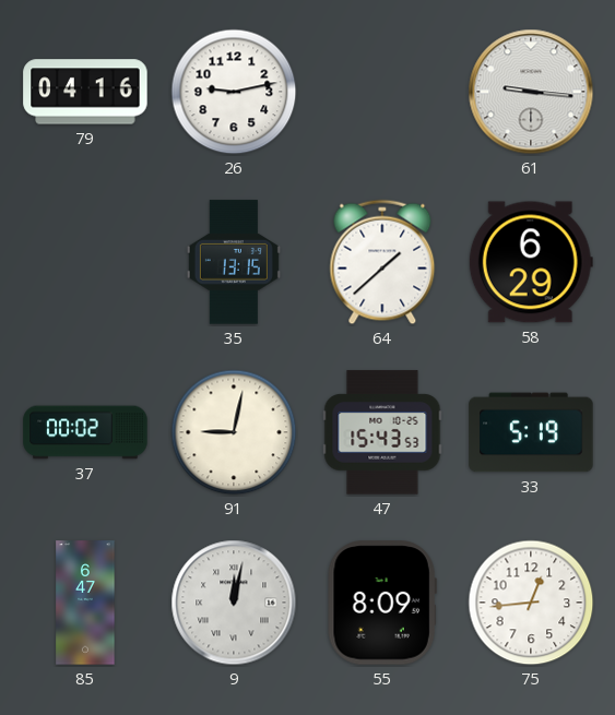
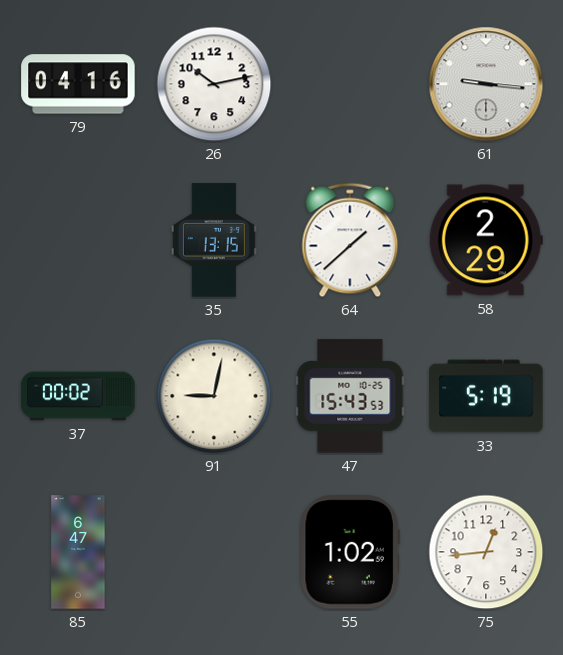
26: 9:13 -> 10:13
58: 6:29 -> 2:29
9: 12:02 -> none
55: 8:09 -> 1:02
